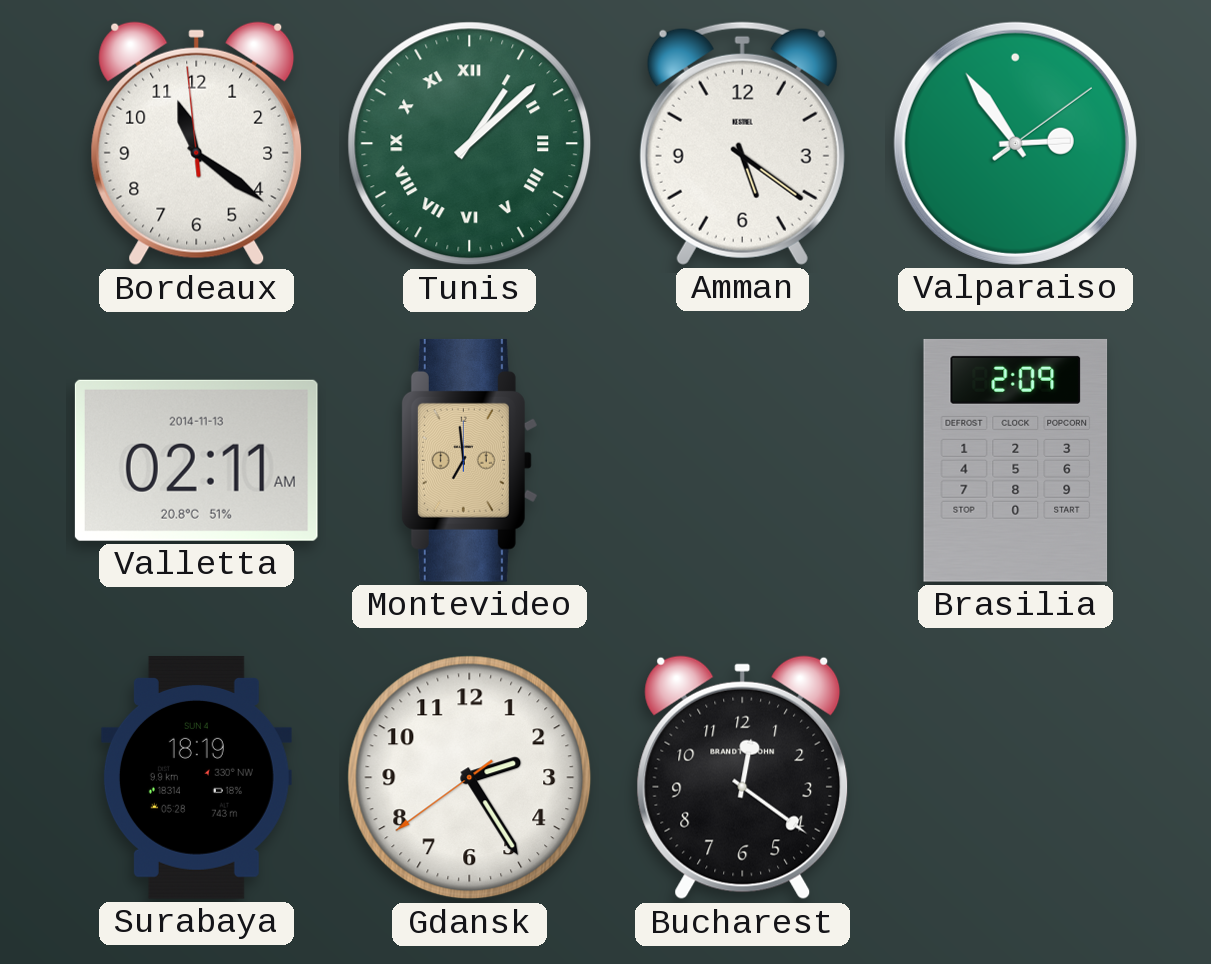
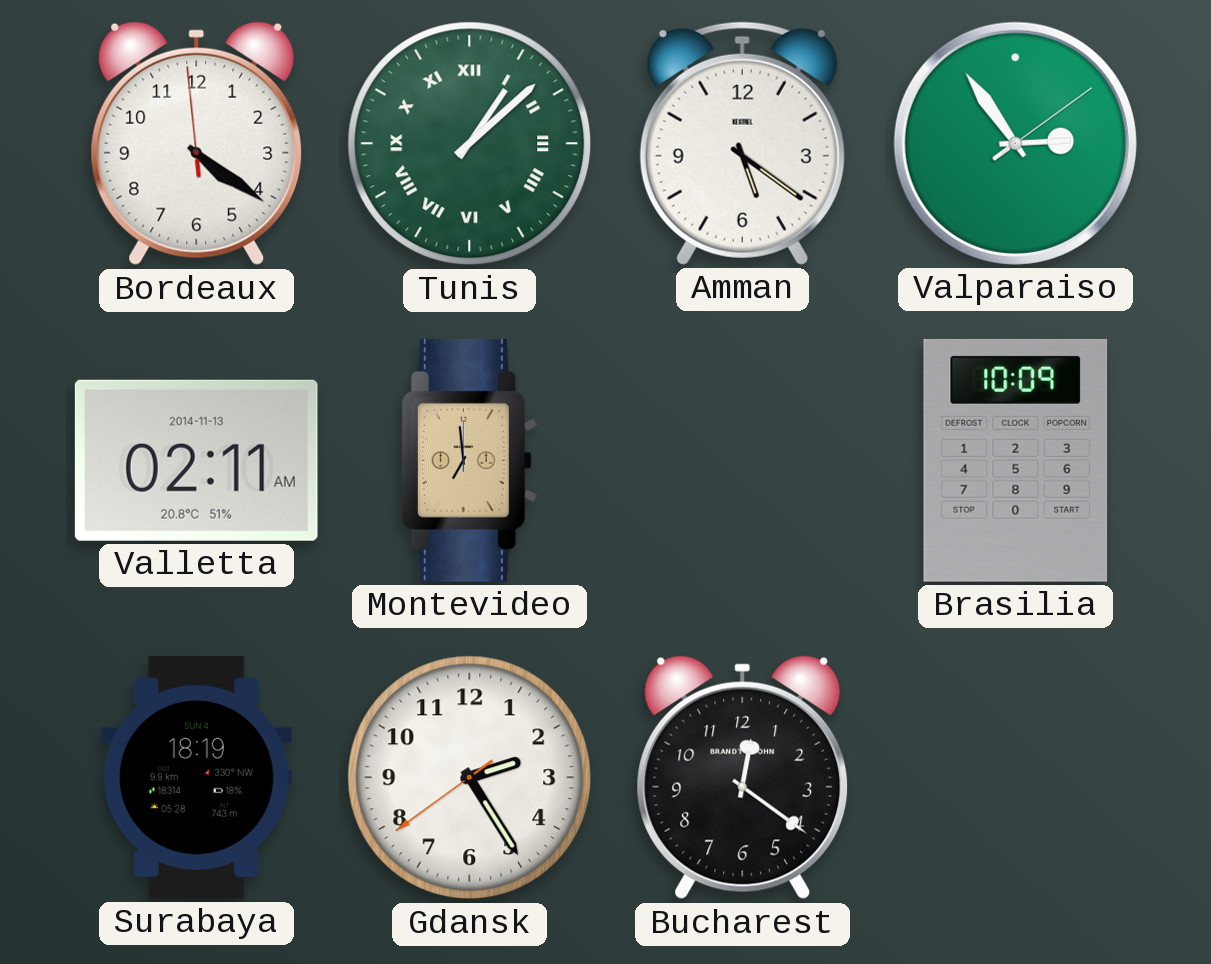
Bordeaux: 11:20 -> 4:20
Brasilia: 2:09 -> 10:09
